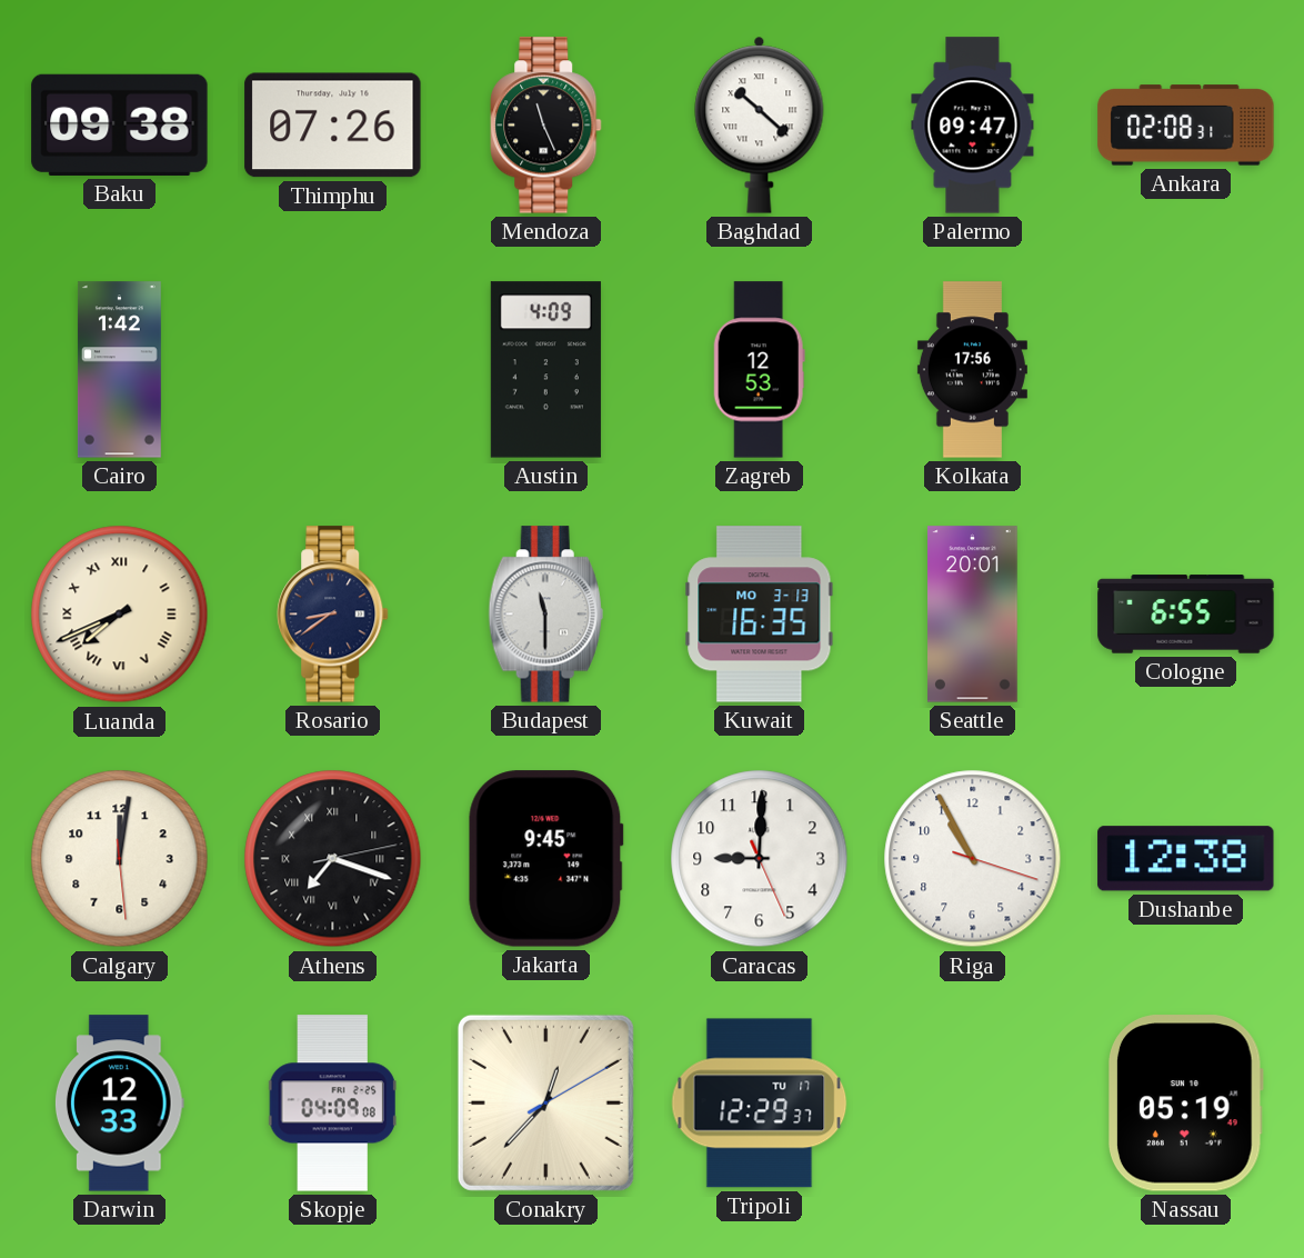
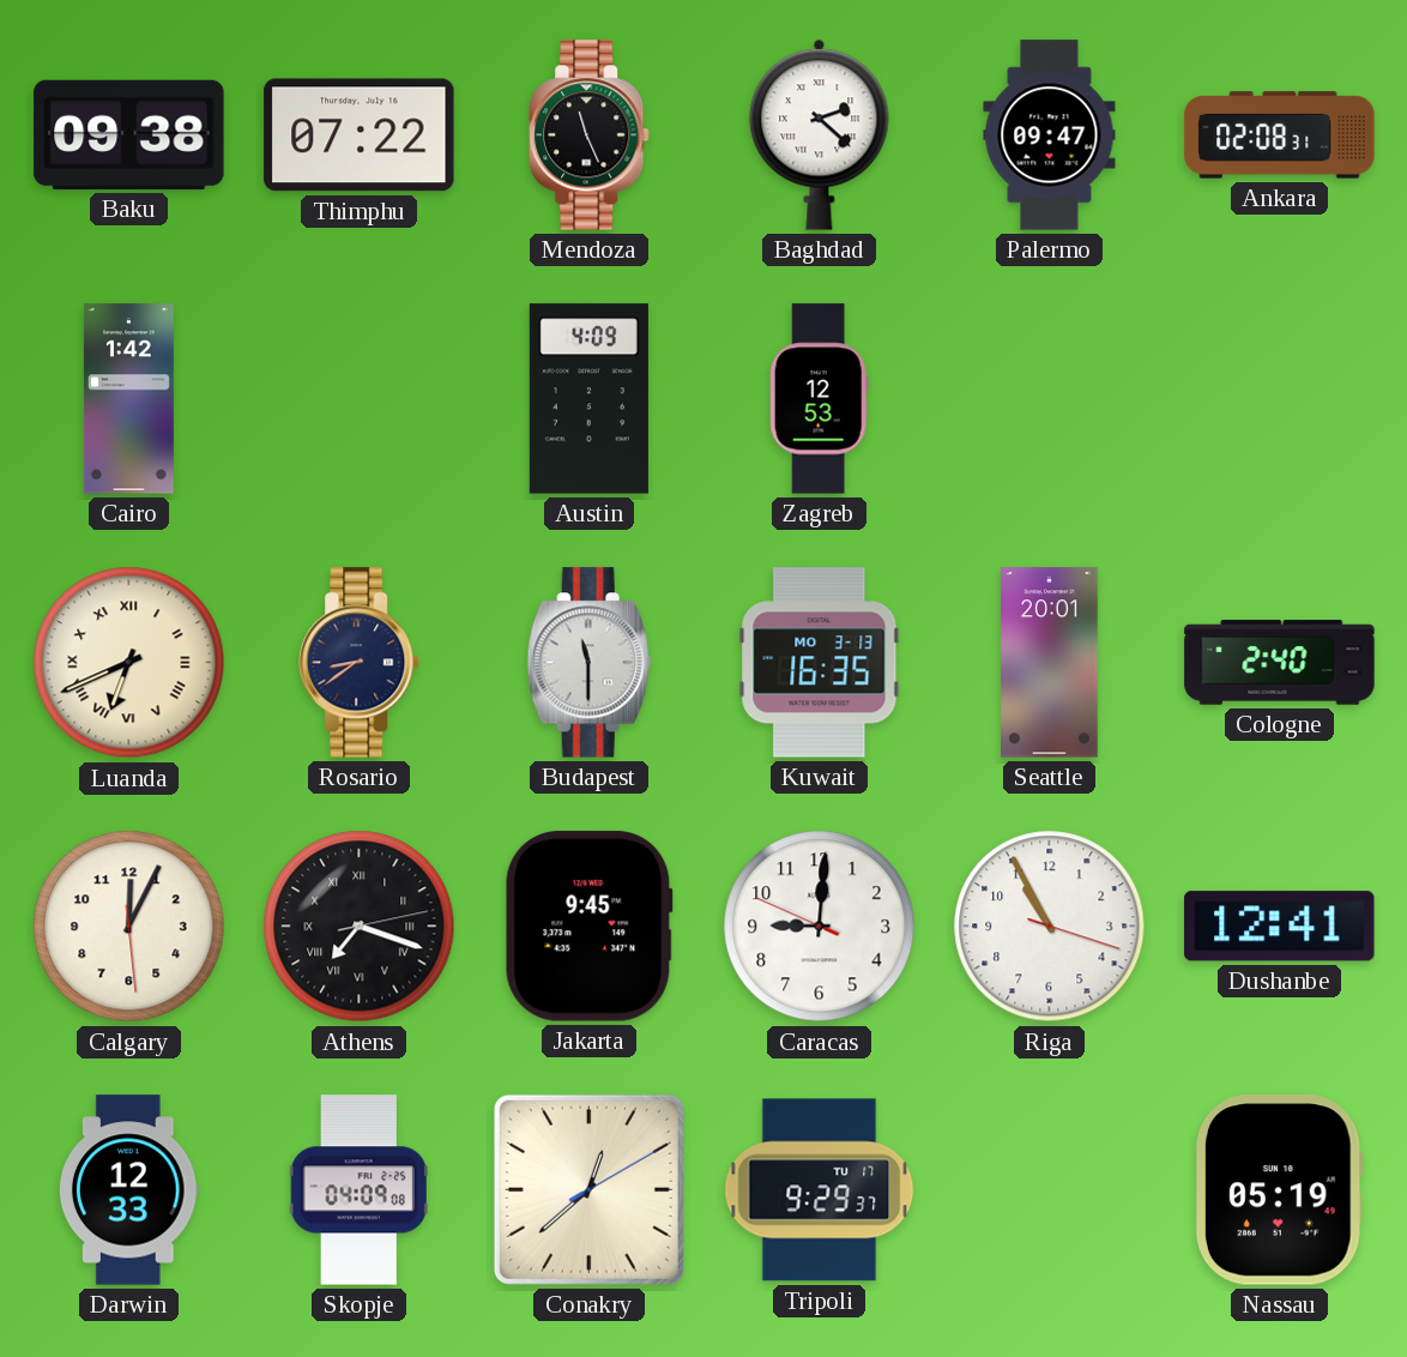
Thimphu: 07:26 -> 07:22
Baghdad: 10:22 -> 2:22
Kolkata: 17:56 -> none
Luanda: 7:41 -> 6:41
Cologne: 6:55 -> 2:40
Calgary: 12:01 -> 12:04
Caracas: 9:00:26 -> 9:00:49
Dushanbe: 12:38 -> 12:41
Conakry: 12:37 -> 12:38
Tripoli: 12:29 -> 9:29
